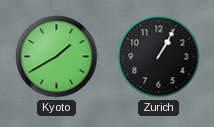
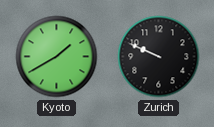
Zurich: 1:05 -> 9:49
